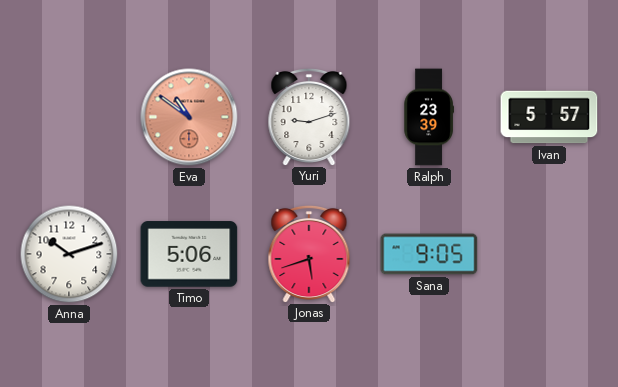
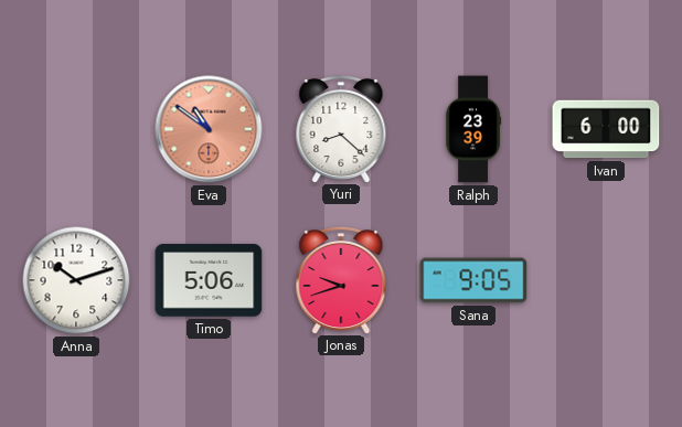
Yuri: 9:12 -> 8:22
Ivan: 5:57 -> 6:00
Jonas: 5:42 -> 9:42
